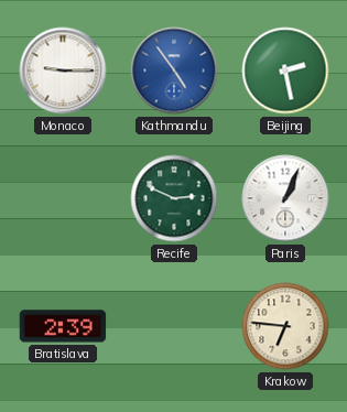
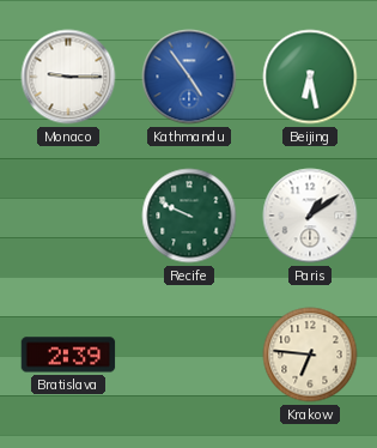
Beijing: 2:28 -> 6:28
Recife: 2:49 -> 9:49
Paris: 1:04 -> 1:09
